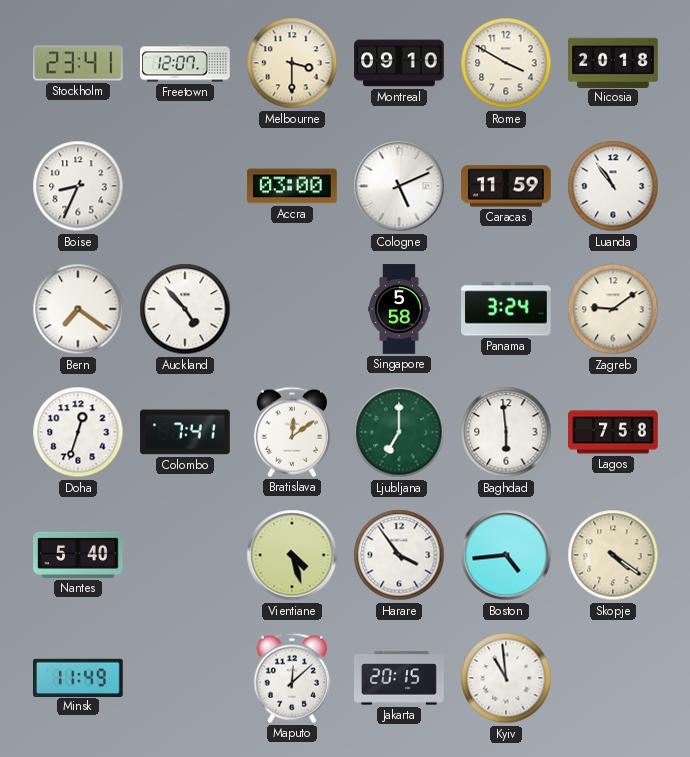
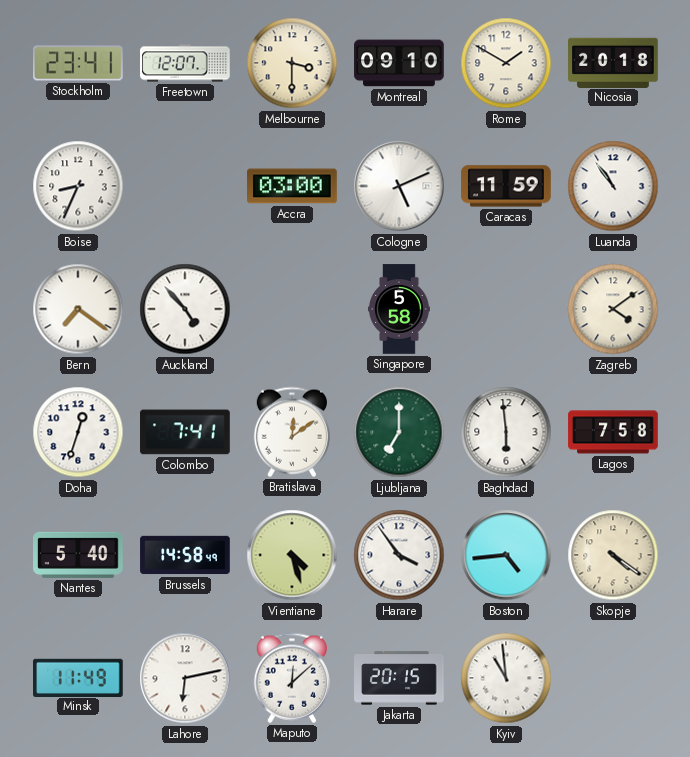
Rome: 3:50 -> 1:50
Panama: 3:24 -> none
Zagreb: 9:09 -> 4:09
Brussels: none -> 14:58
Lahore: none -> 6:13
